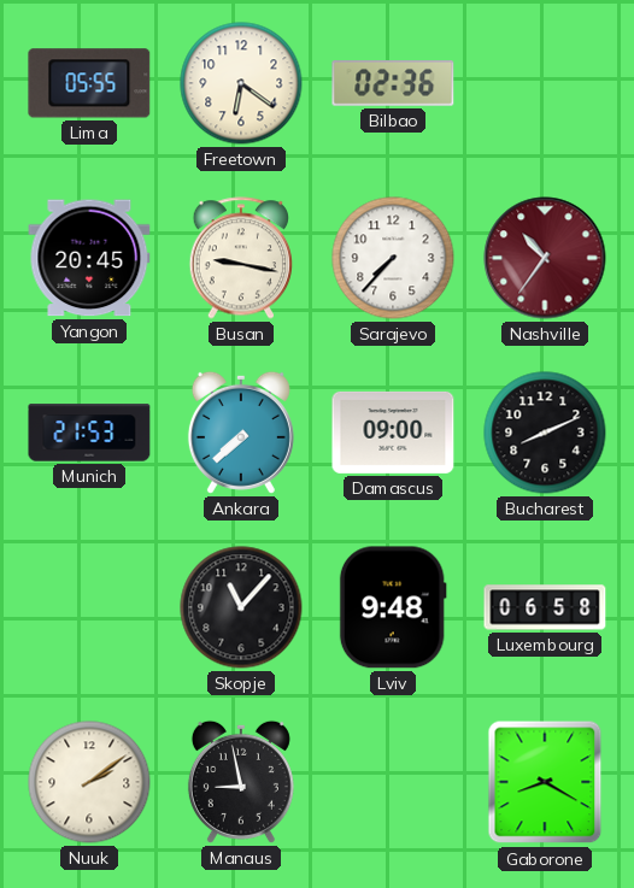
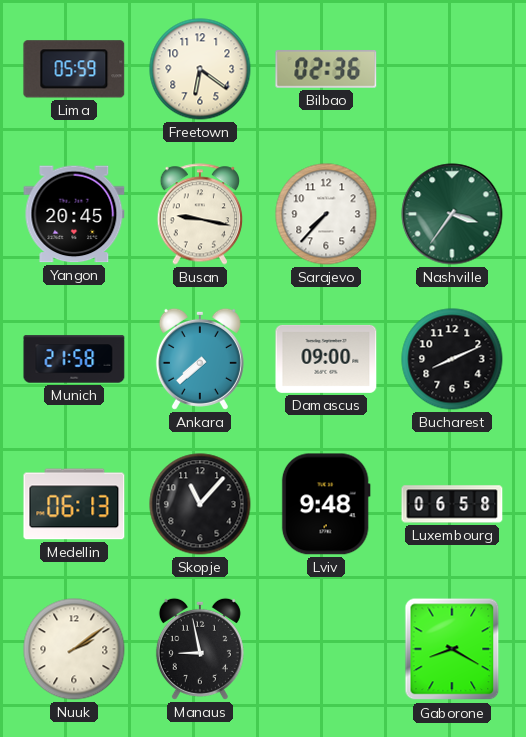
Lima: 05:55 -> 05:59
Nashville: 10:36 -> 3:36
Nashville dial: burgundy -> green
Munich: 21:53 -> 21:58
Medellin: none -> 06:13
